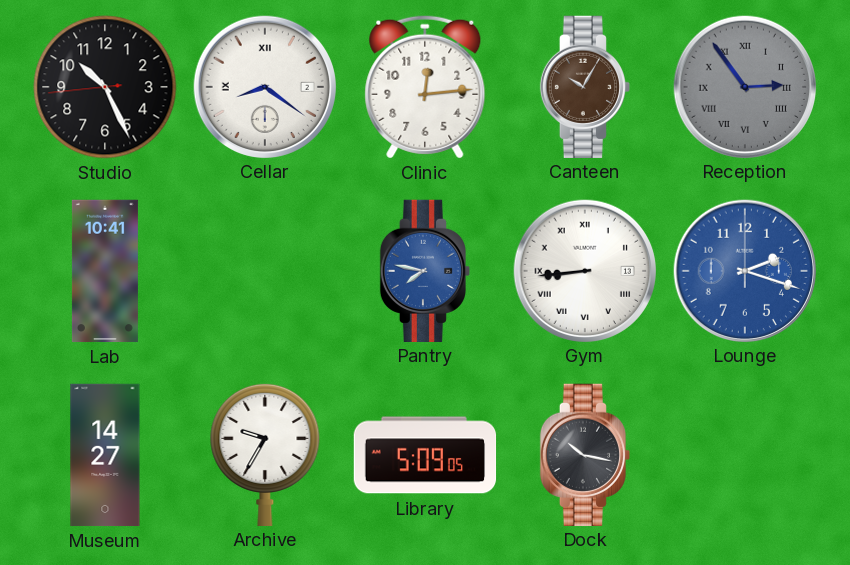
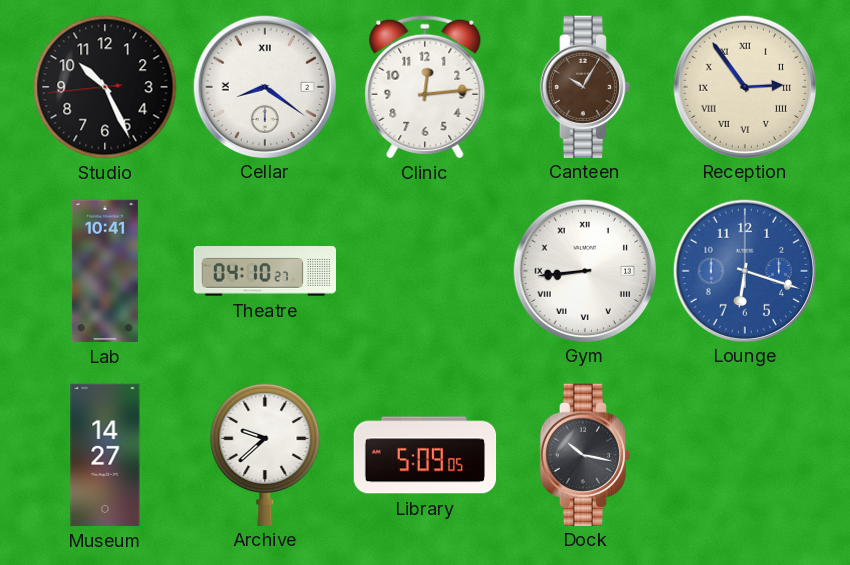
Reception dial: grey -> cream
Theatre: none -> 04:10
Pantry: 7:47 -> none
Lounge: 2:18 -> 6:18
Archive: 9:35 -> 9:38
